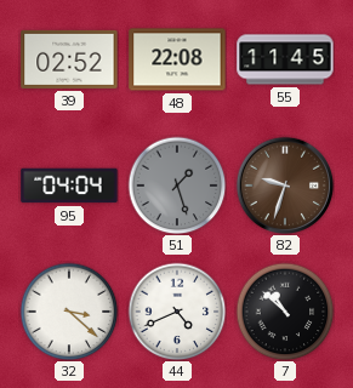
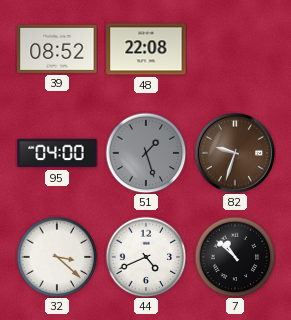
39: 02:52 -> 08:52
55: 11:45 -> none
95: 04:04 -> 04:00
